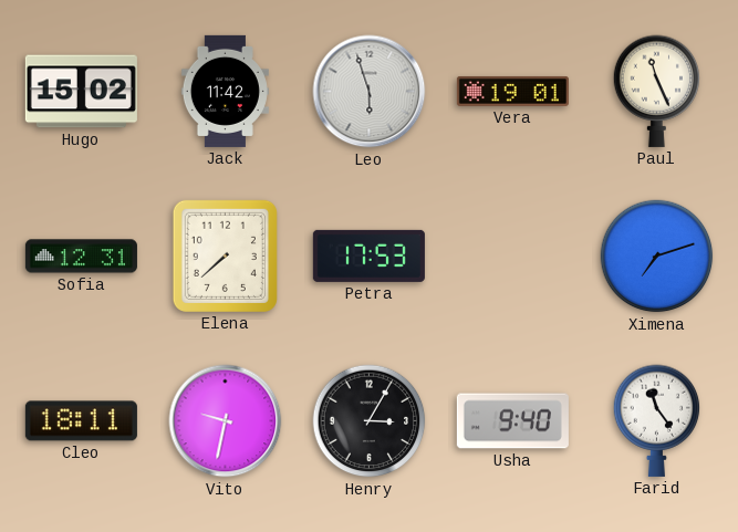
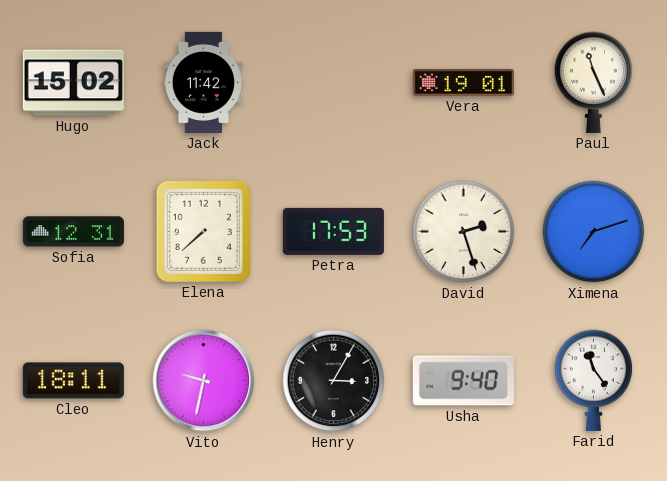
Leo: 5:57 -> none
David: none -> 2:27
